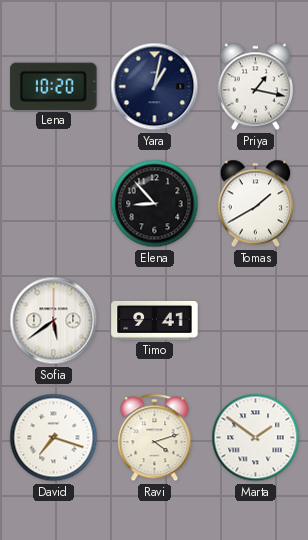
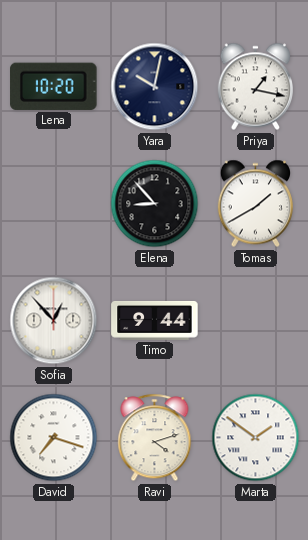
Yara: 1:02 -> 10:02
Sofia: 5:39 -> 12:53
Timo: 9:41 -> 9:44
